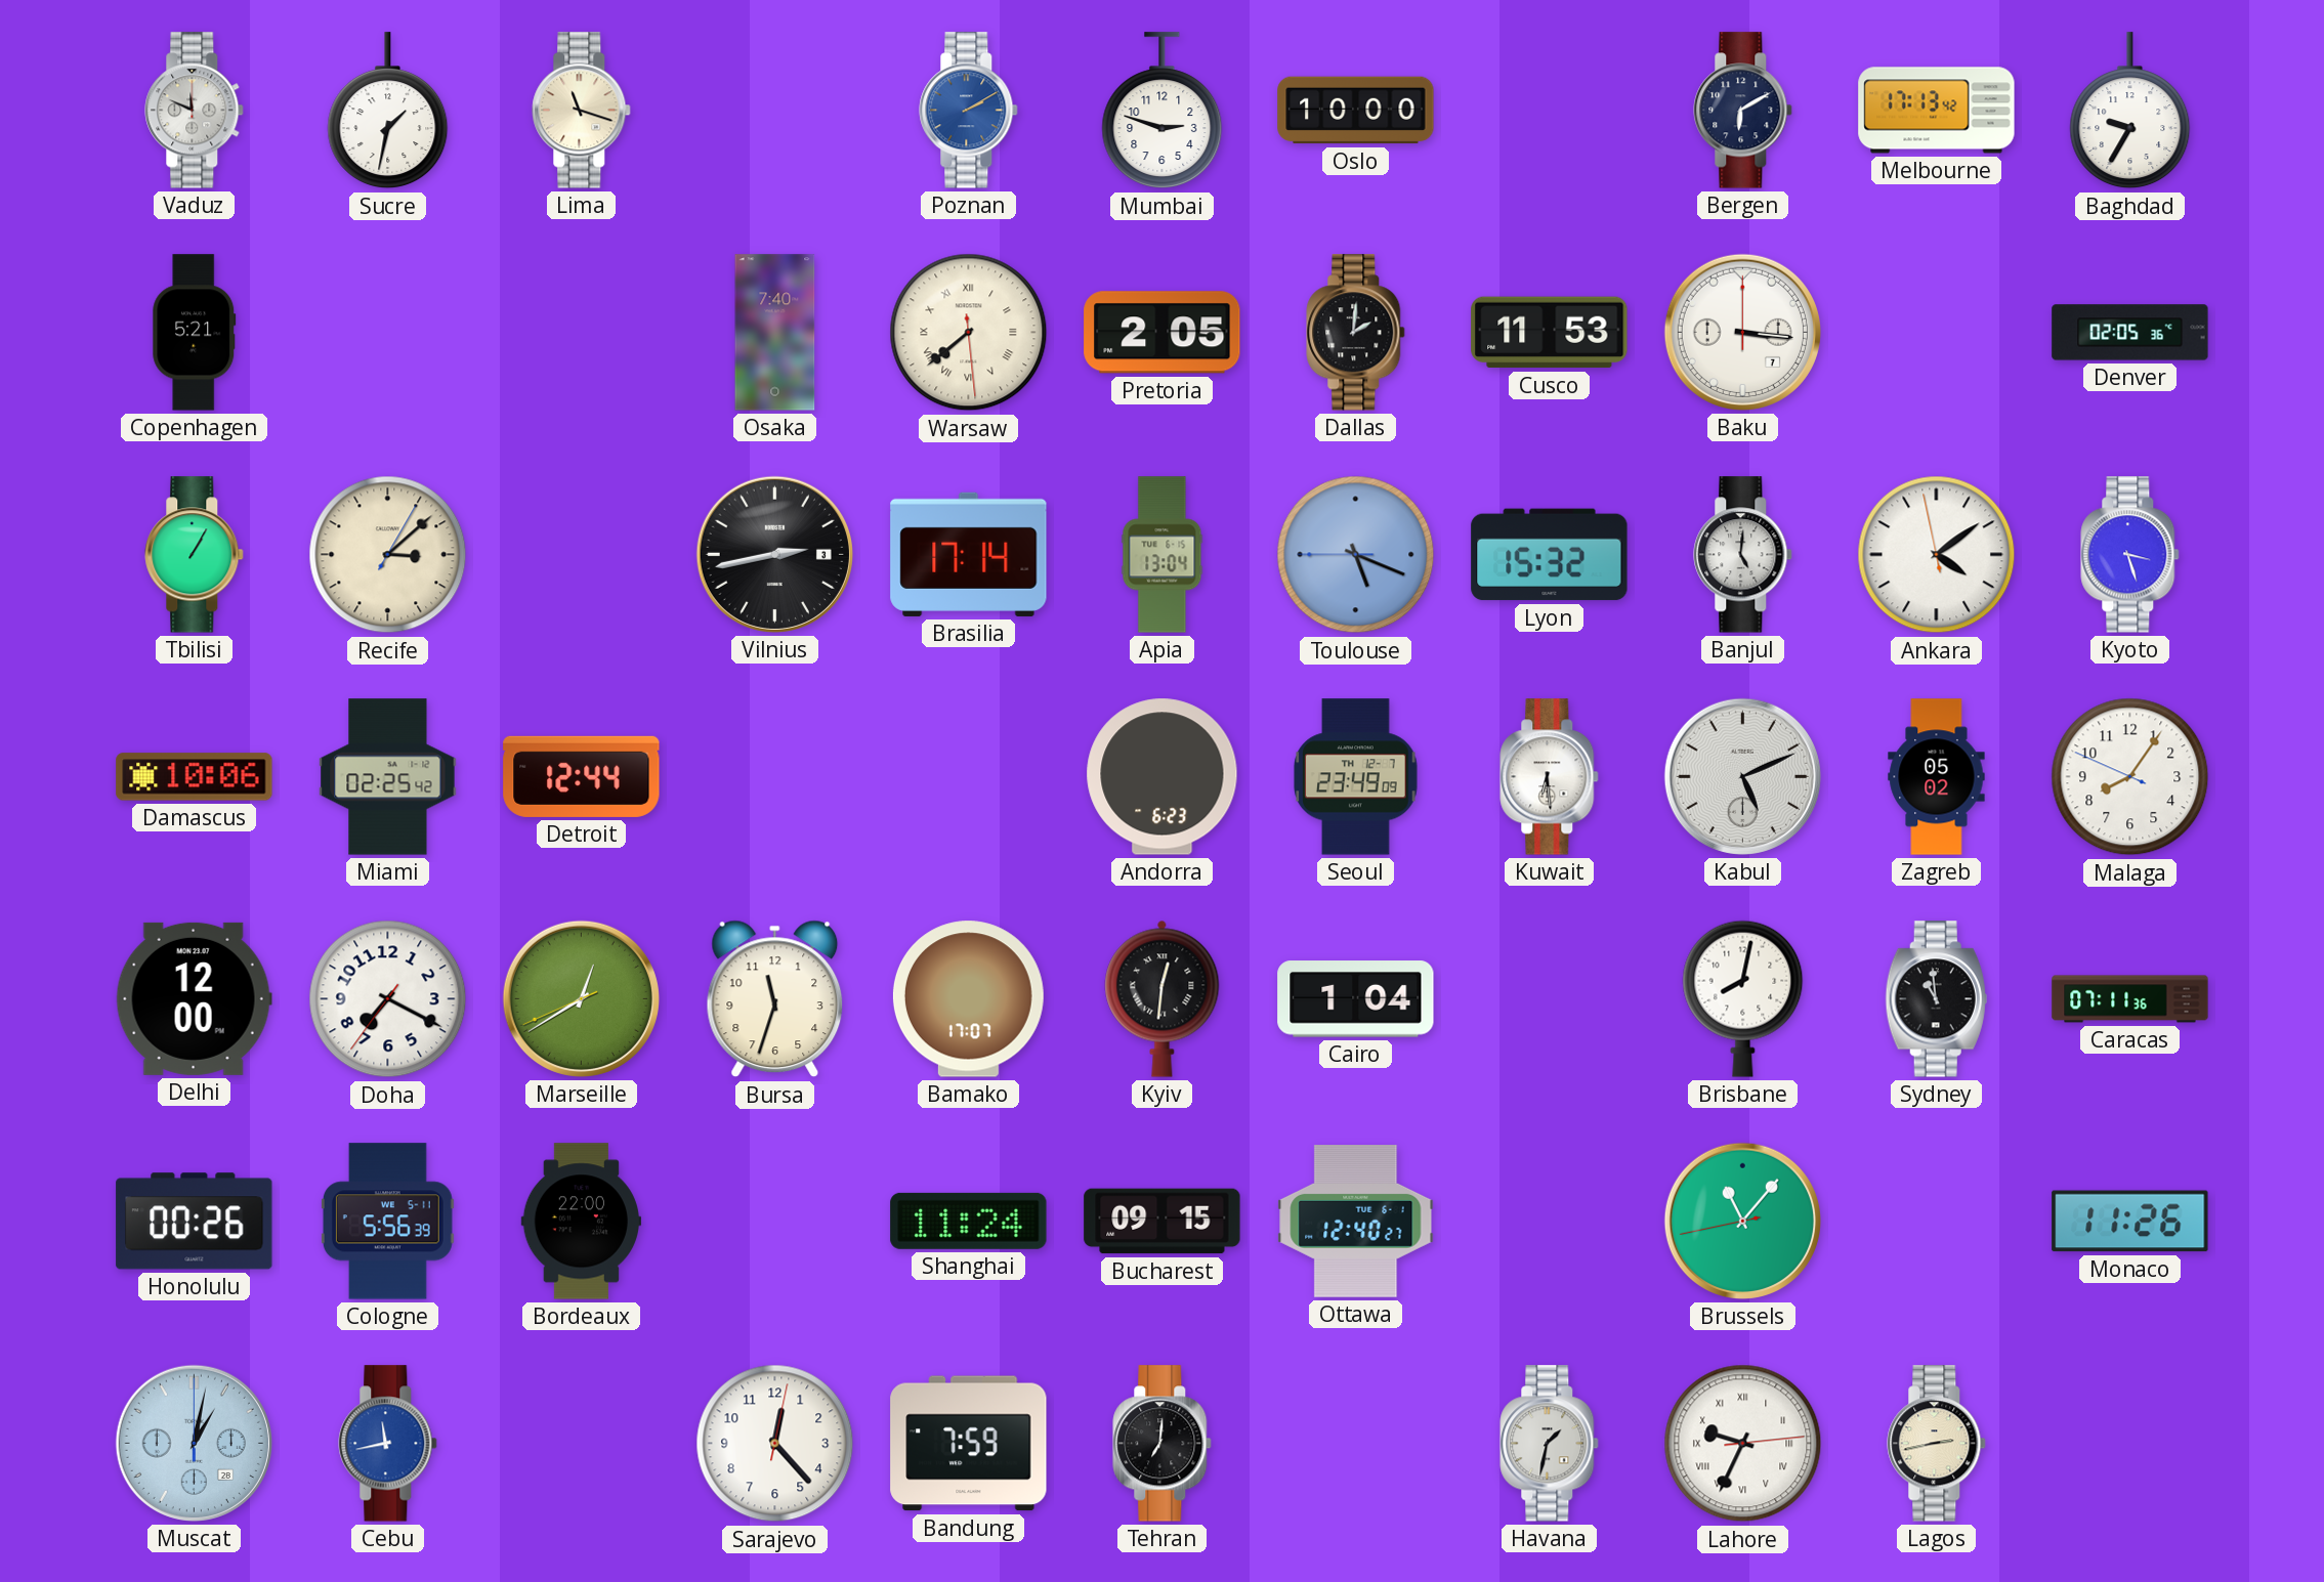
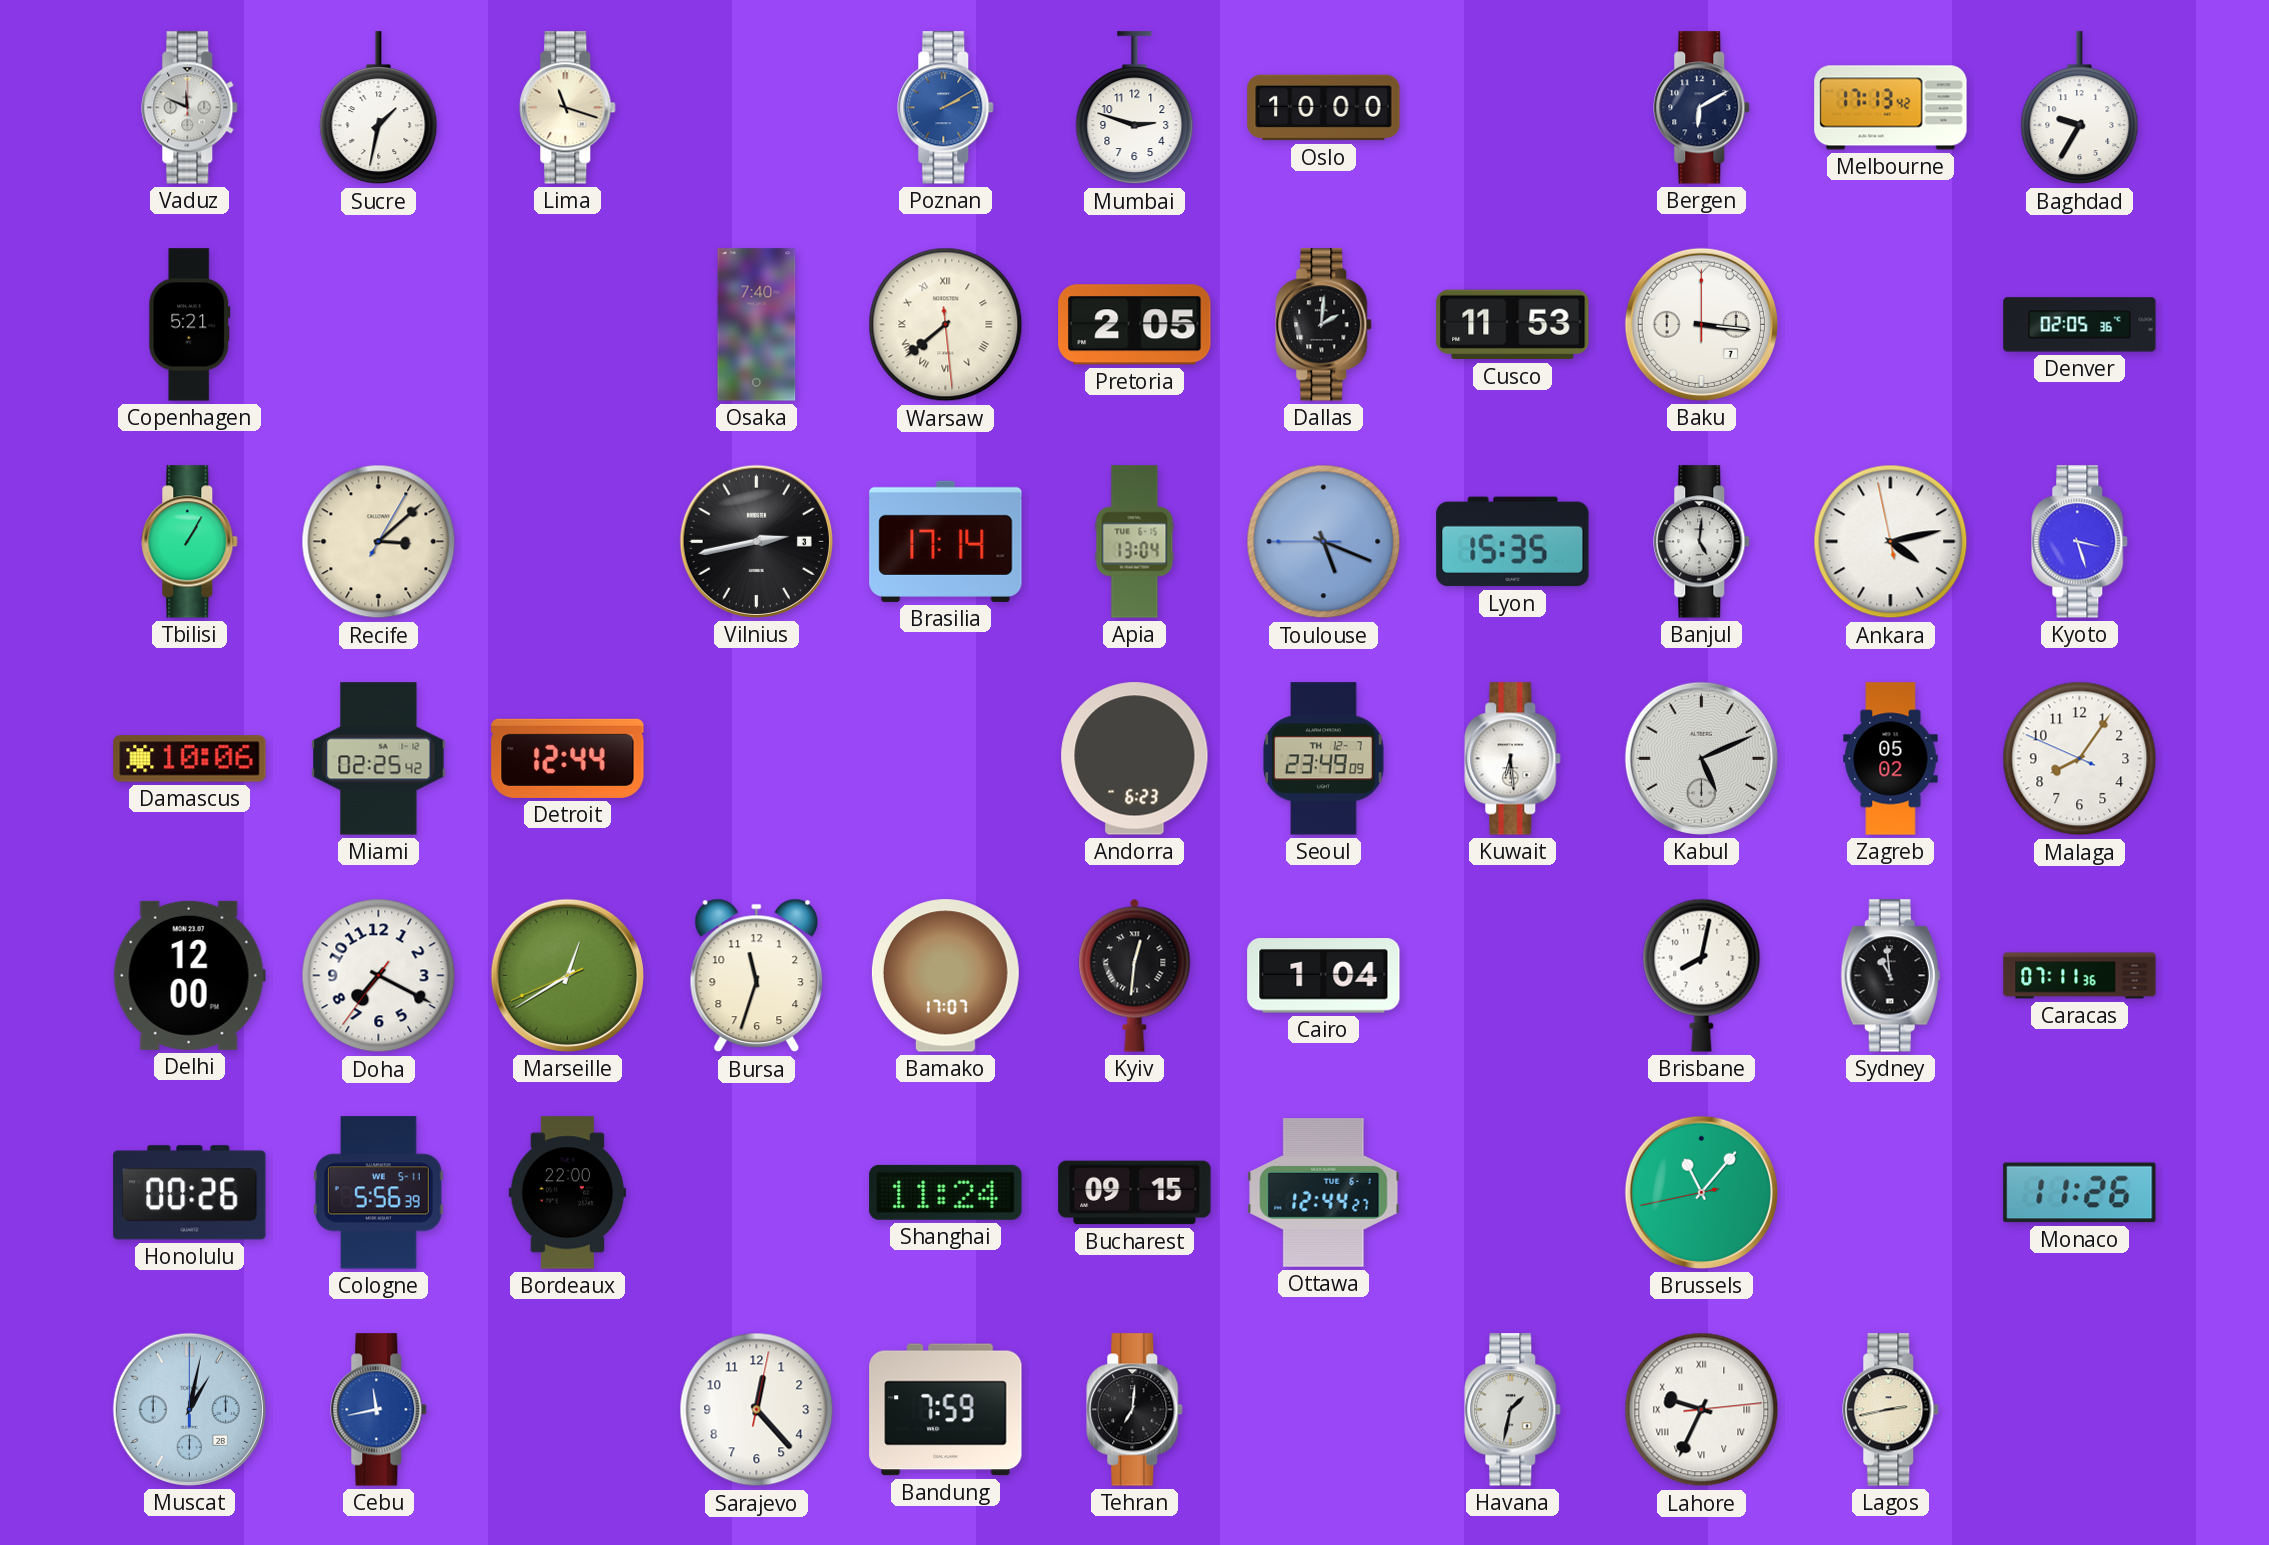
Lyon: 15:32 -> 15:35
Ankara: 4:08 -> 4:12
Ottawa: 12:40 -> 12:44
